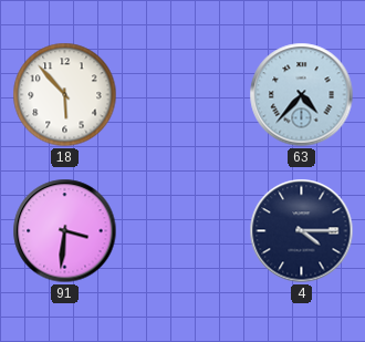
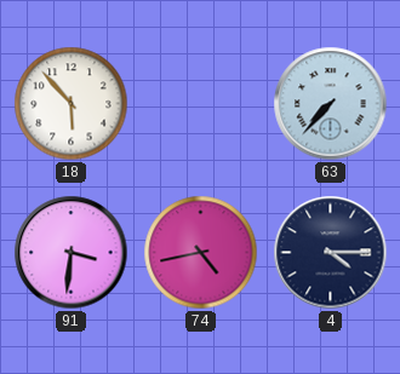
63: 4:37 -> 7:37
74: none -> 4:43
